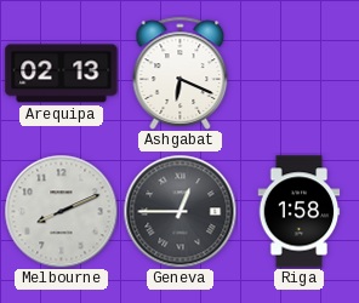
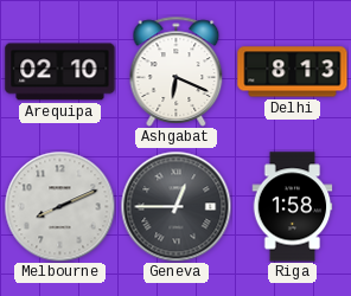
Arequipa: 02:13 -> 02:10
Delhi: none -> 8:13
